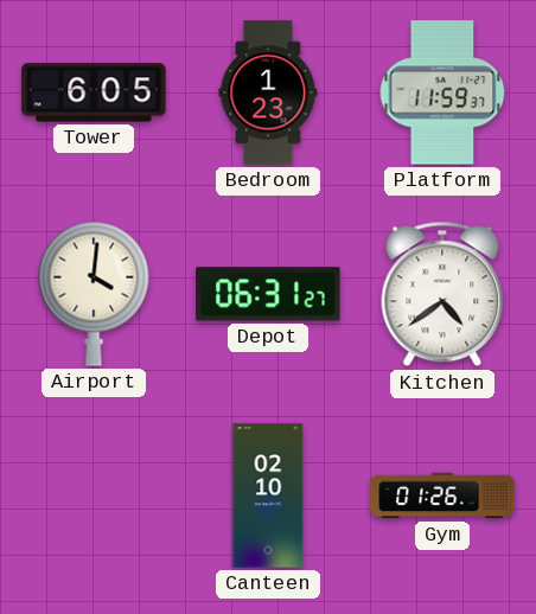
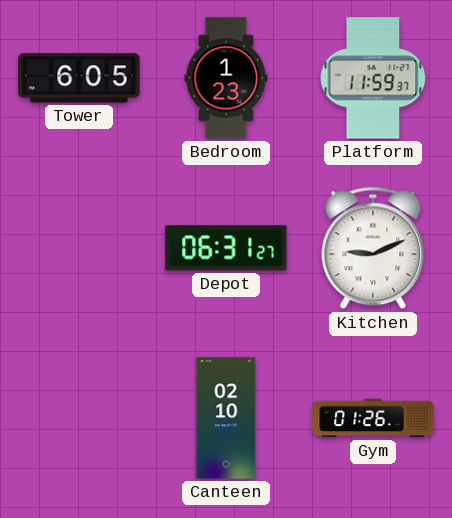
Airport: 4:01 -> none
Kitchen: 4:39 -> 9:11
